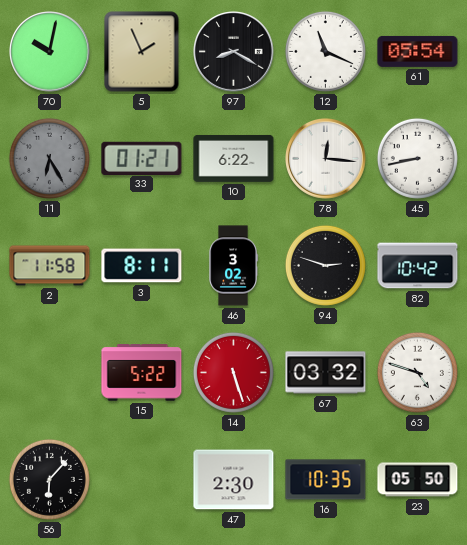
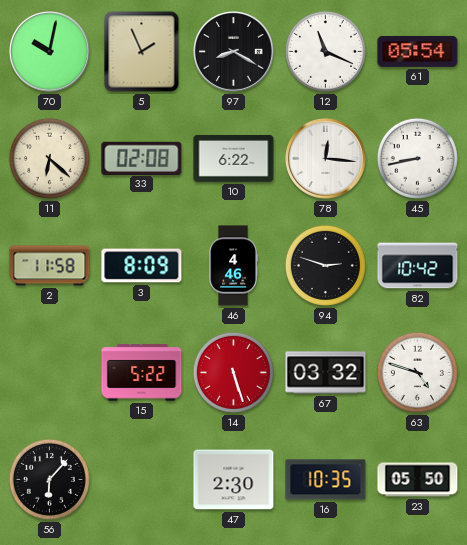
11: 6:25 -> 6:22
11 dial: grey -> cream
33: 01:21 -> 02:08
3: 8:11 -> 8:09
46: 3:02 -> 4:46
